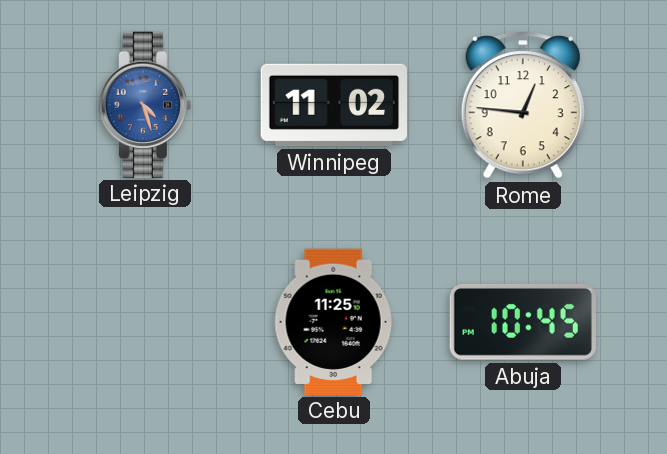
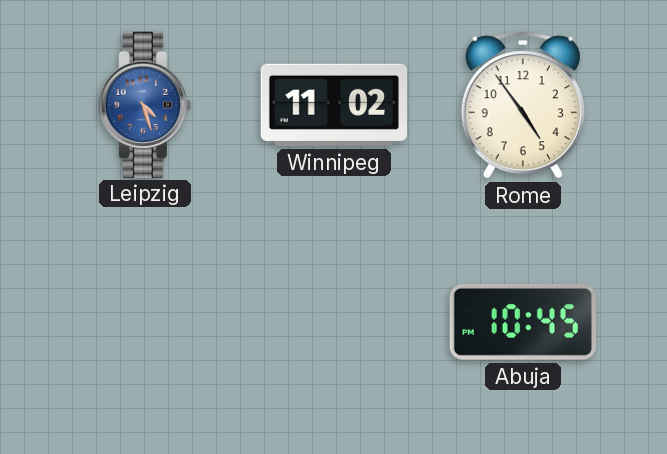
Rome: 12:46 -> 4:54
Cebu: 11:25 -> none
